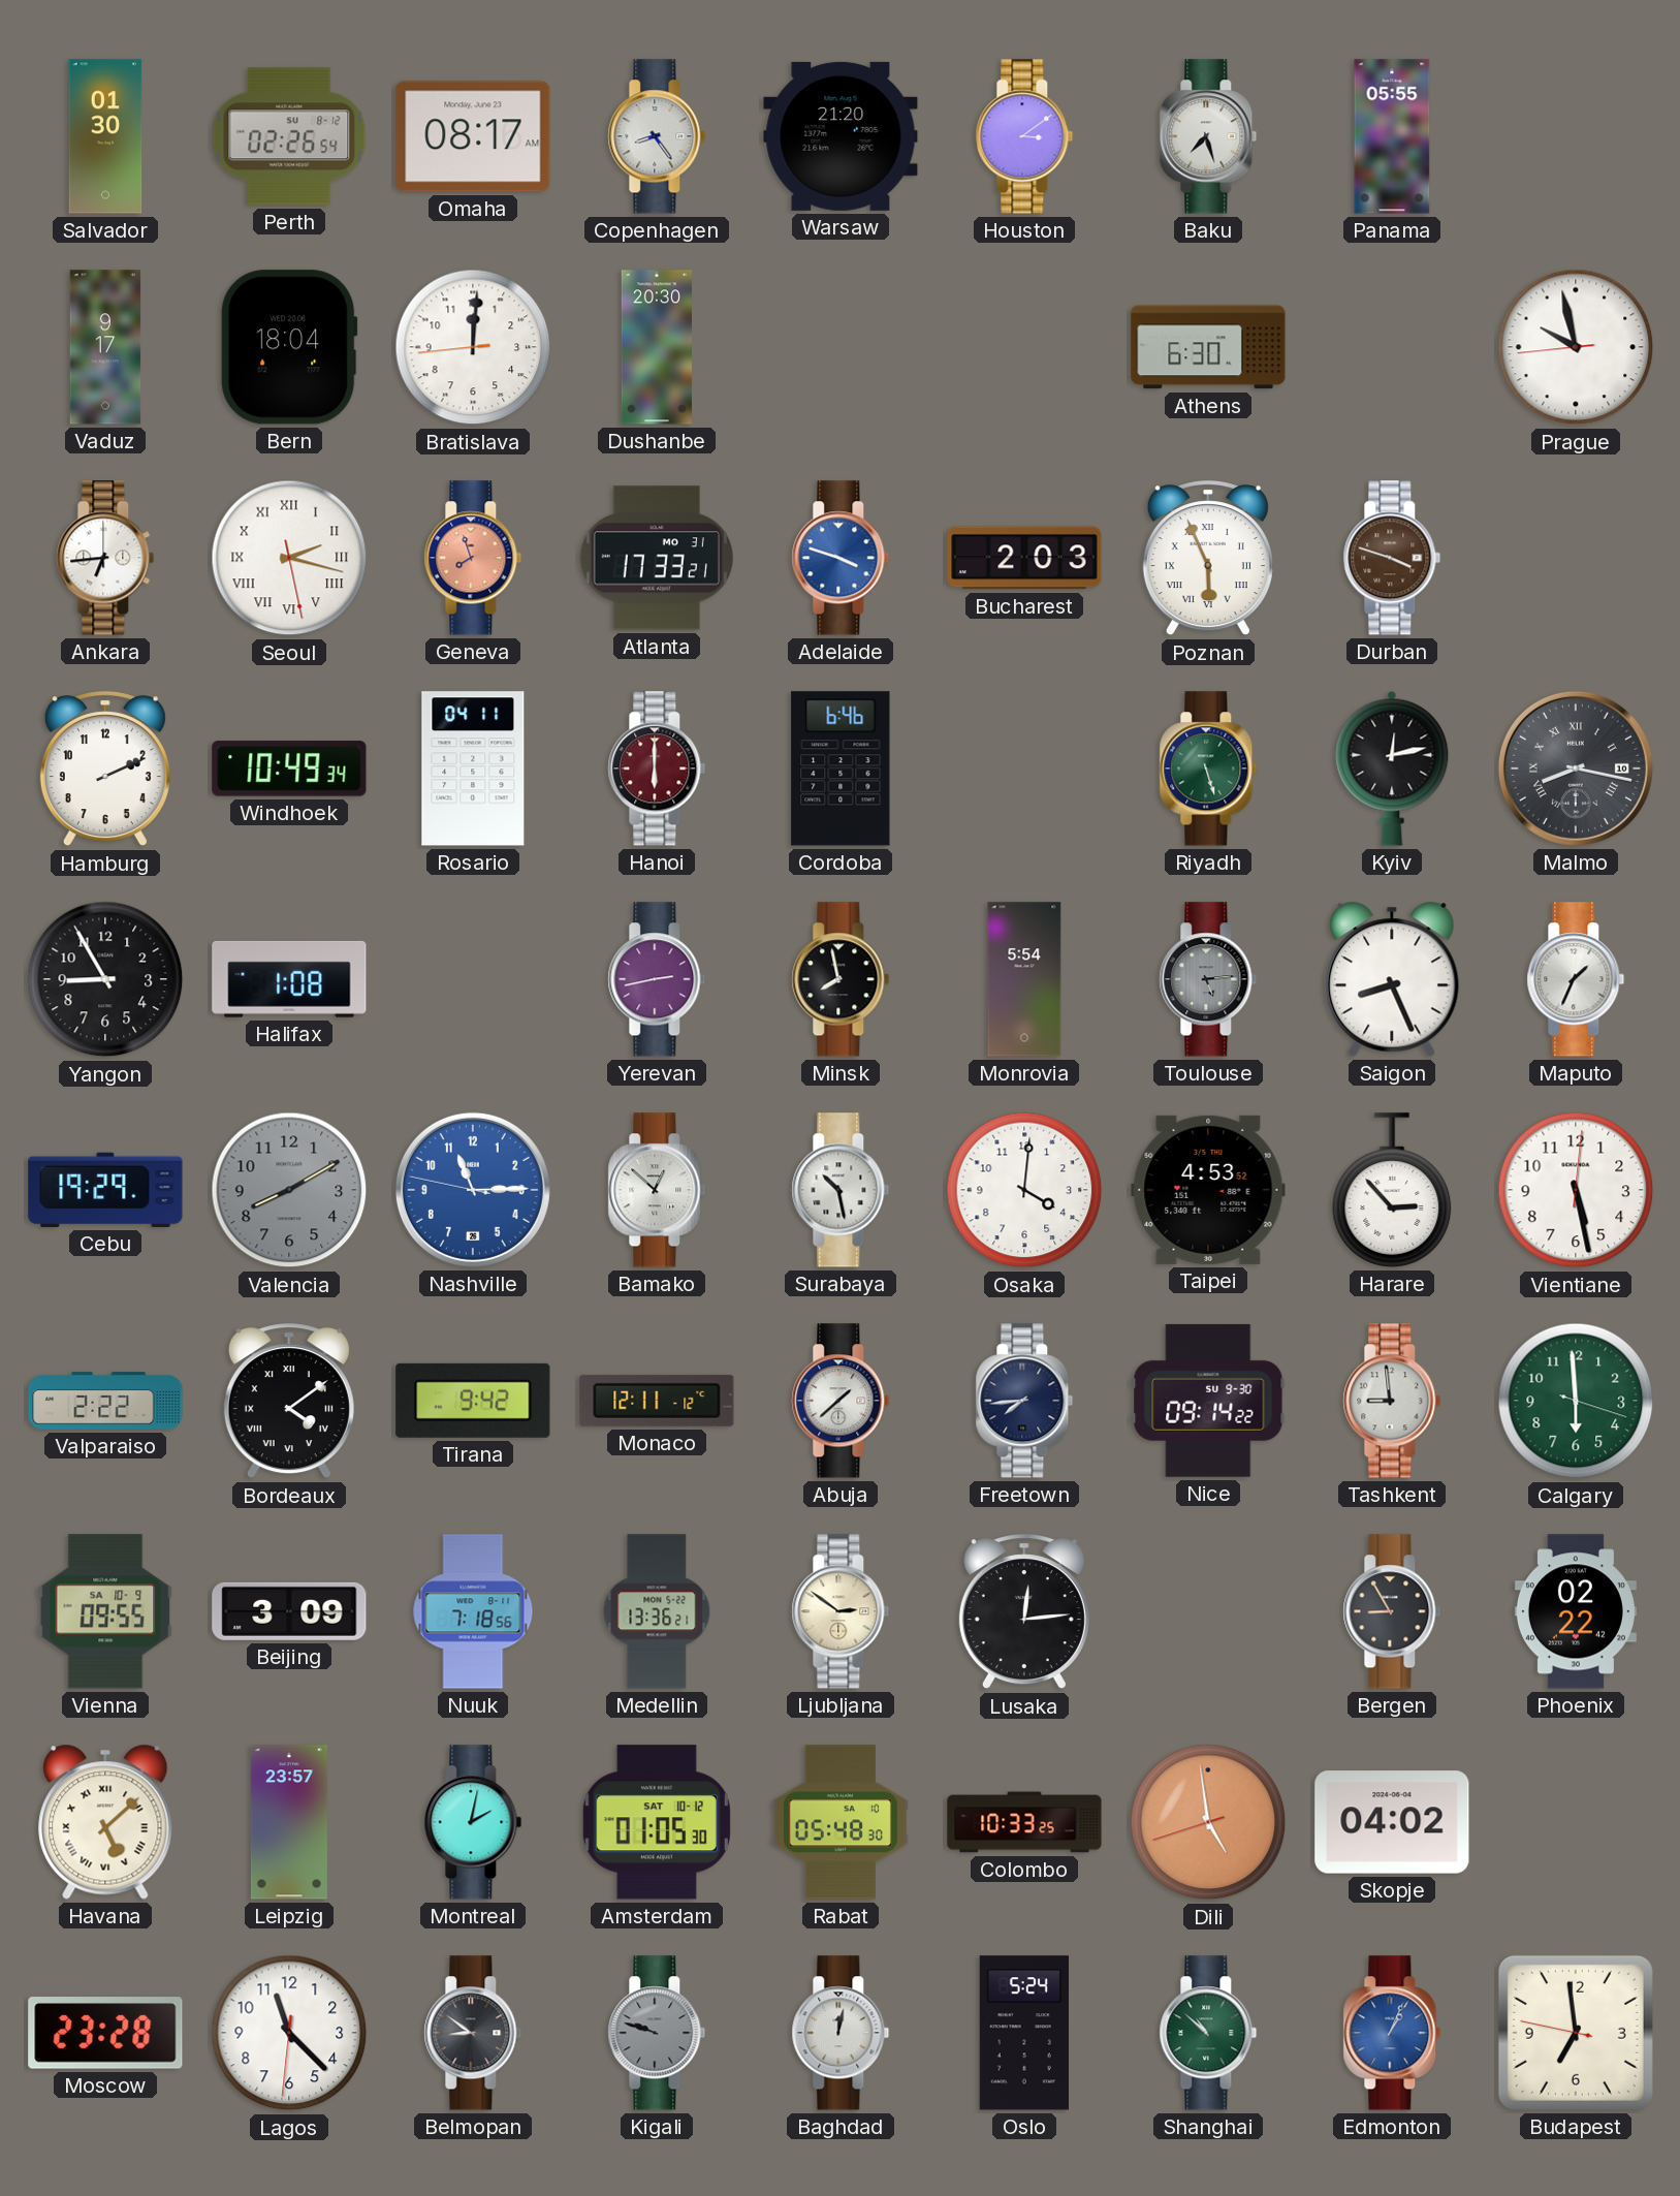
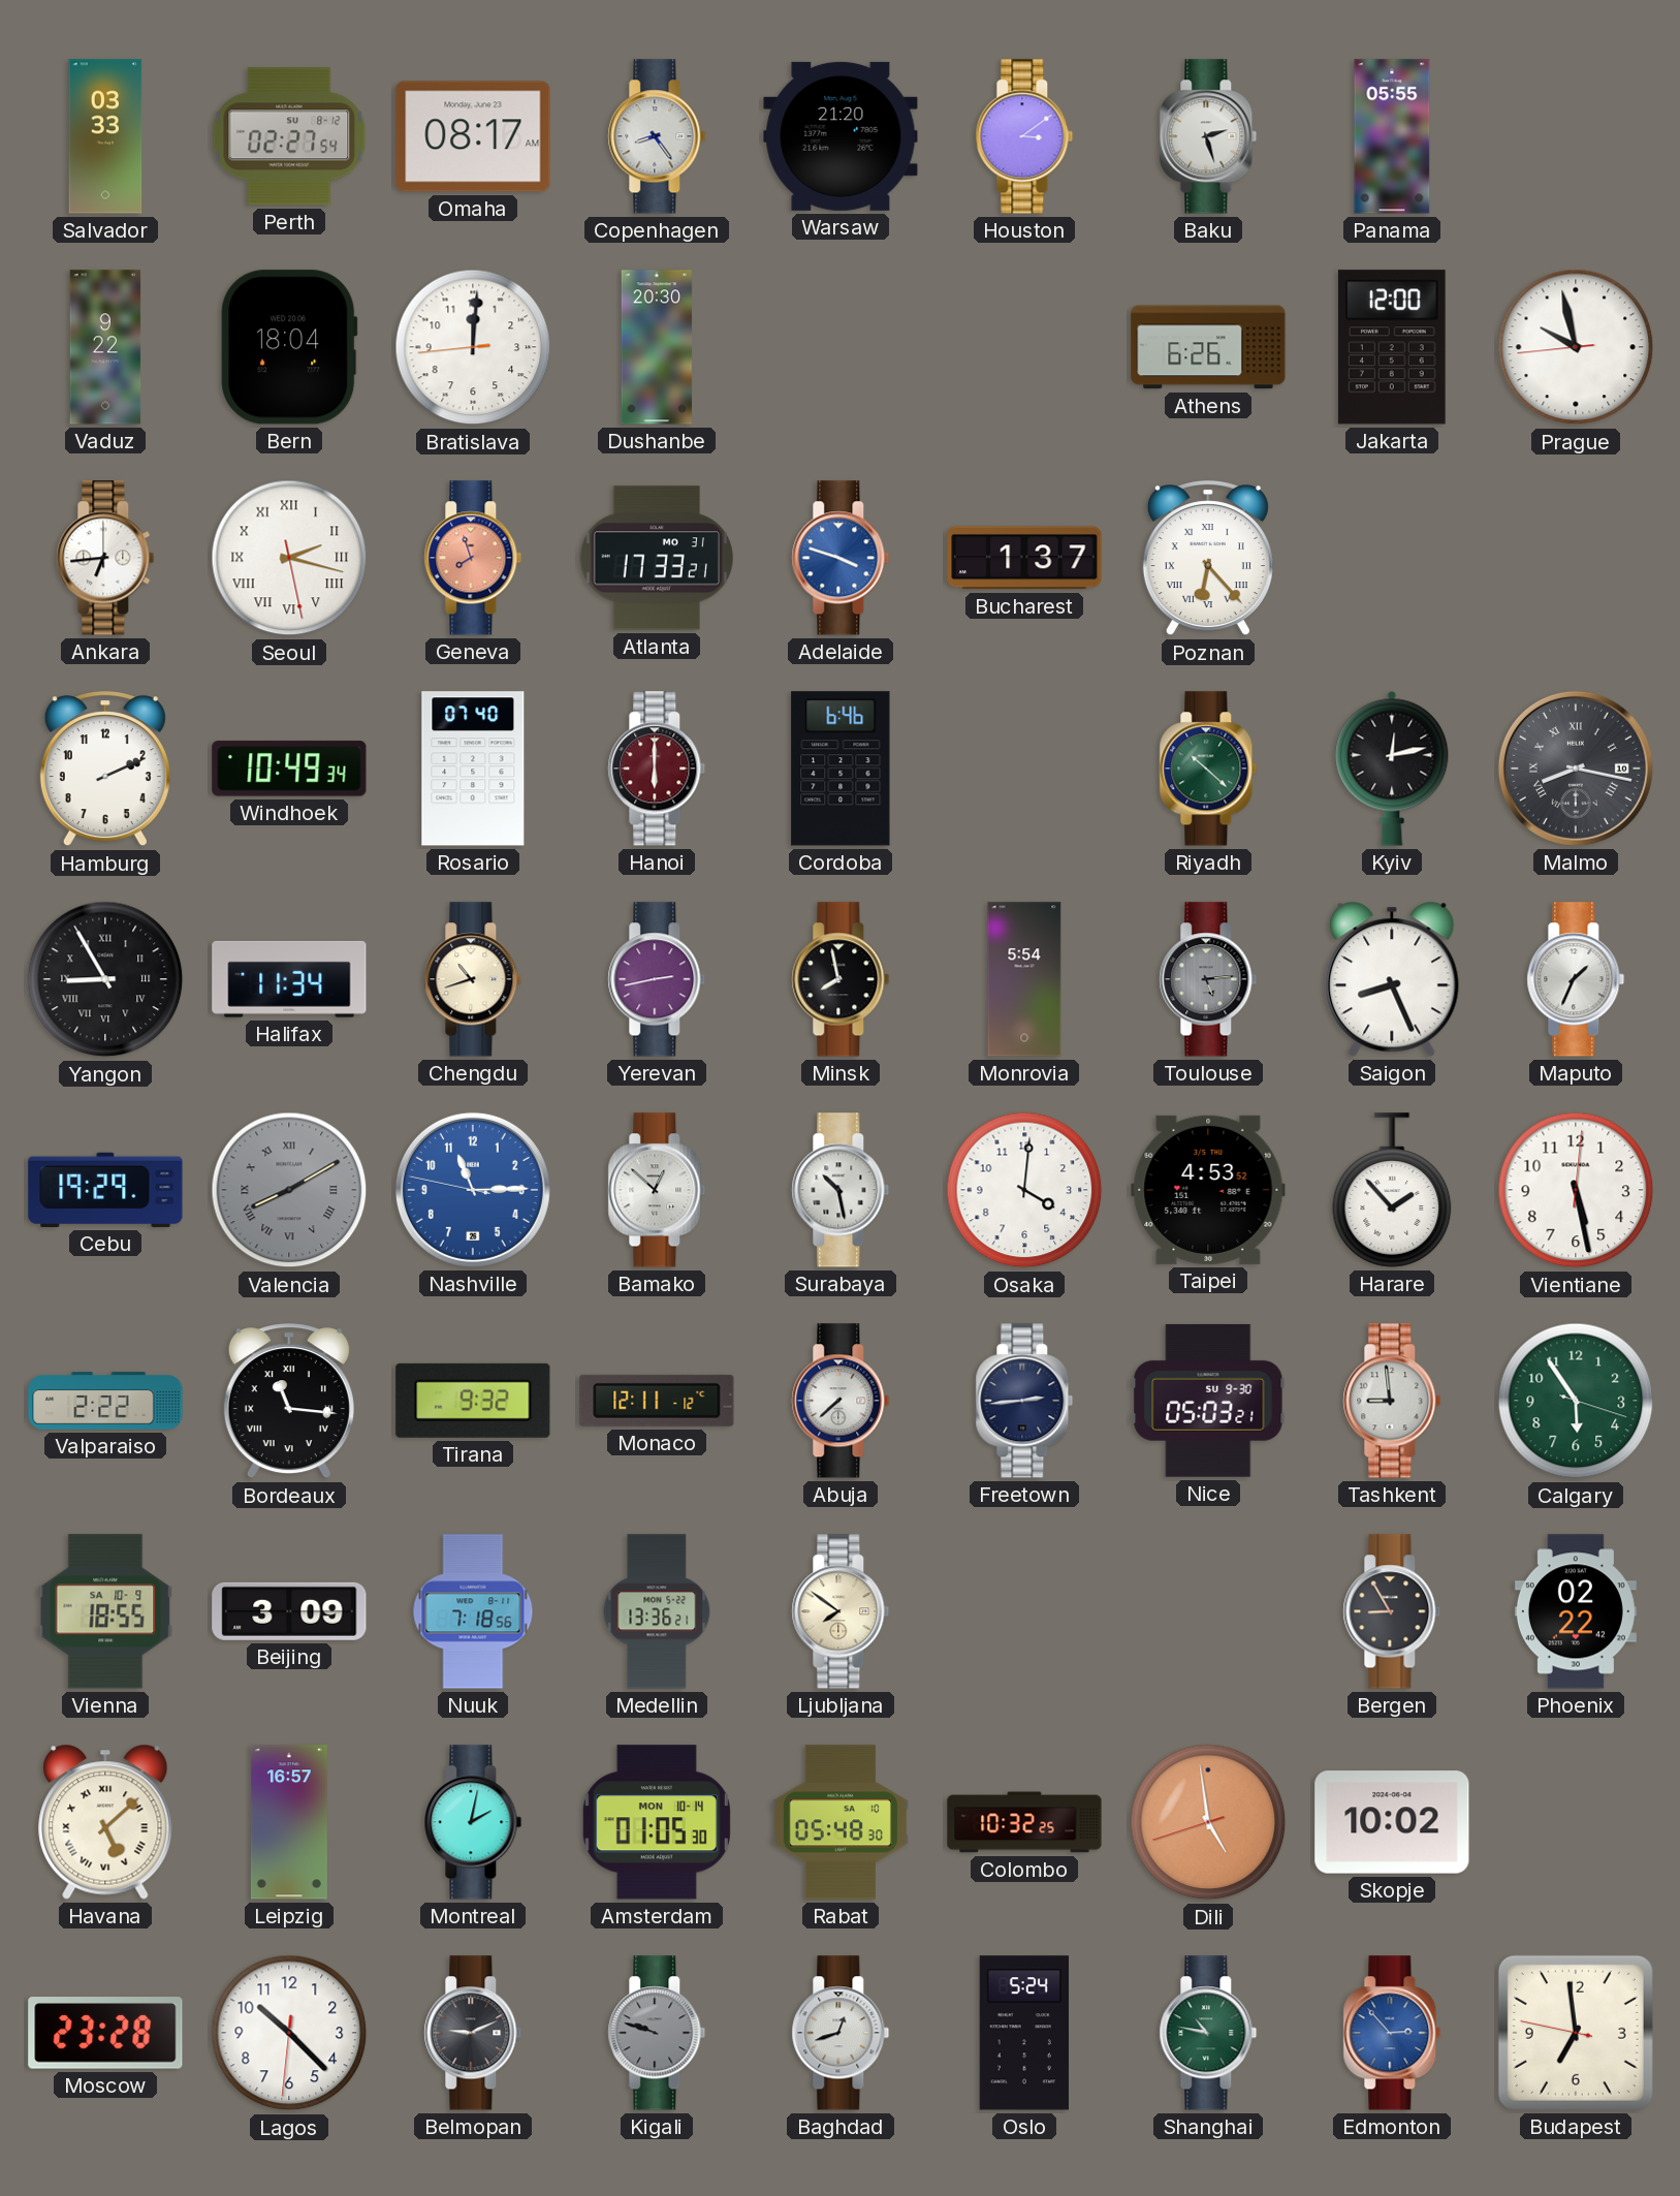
Salvador: 01:30 -> 03:33
Perth: 02:26 -> 02:27
Baku: 7:27 -> 2:27
Vaduz: 9:17 -> 9:22
Athens: 6:30 -> 6:26
Jakarta: none -> 12:00
Bucharest: 2:03 -> 1:37
Poznan: 5:56 -> 6:23
Durban: 3:48 -> none
Rosario: 04:11 -> 07:40
Riyadh: 5:27 -> 10:22
Yangon numerals: Arabic -> Roman
Halifax: 1:08 -> 11:34
Chengdu: none -> 10:42
Valencia numerals: Arabic -> Roman
Harare: 2:53 -> 1:53
Bordeaux: 4:09 -> 11:16
Tirana: 9:42 -> 9:32
Abuja: 1:38 -> 7:38
Freetown: 7:44 -> 2:44
Nice: 09:14 -> 05:03
Calgary: 5:59 -> 5:54
Vienna: 09:55 -> 18:55
Ljubljana: 2:51 -> 7:51
Lusaka: 12:14 -> none
Leipzig: 23:57 -> 16:57
Amsterdam date: SAT 10-12 -> MON 10-14
Colombo: 10:33 -> 10:32
Skopje: 04:02 -> 10:02
Lagos: 11:22 -> 10:22
Belmopan: 8:51 -> 9:11
Baghdad: 12:02 -> 12:42
Shanghai: 10:52 -> 10:47
Edmonton: 1:04 -> 2:53
